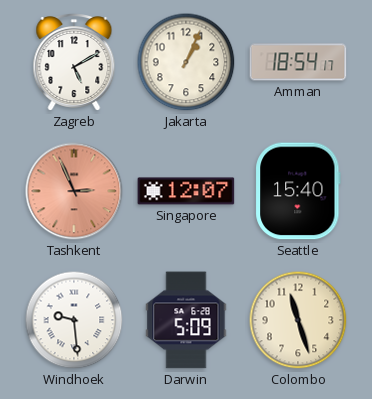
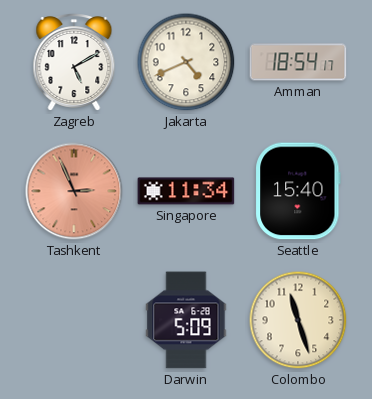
Jakarta: 1:04 -> 4:41
Singapore: 12:07 -> 11:34
Windhoek: 9:29 -> none
